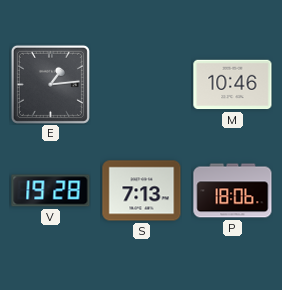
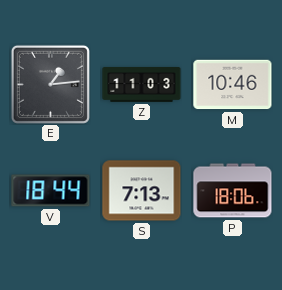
Z: none -> 11:03
V: 19:28 -> 18:44
